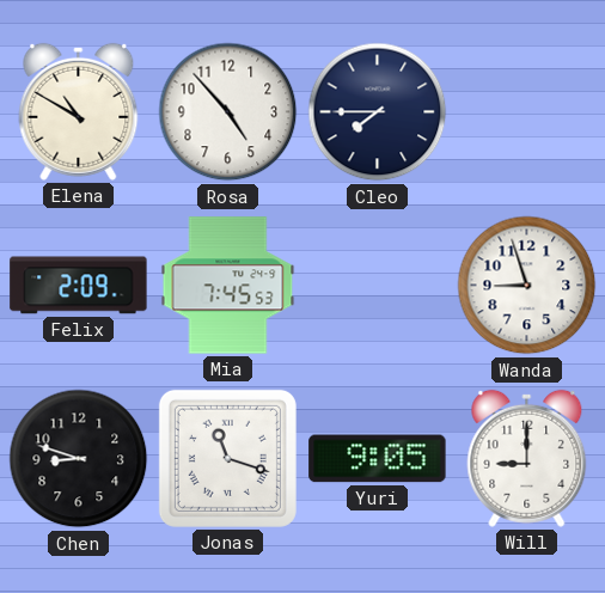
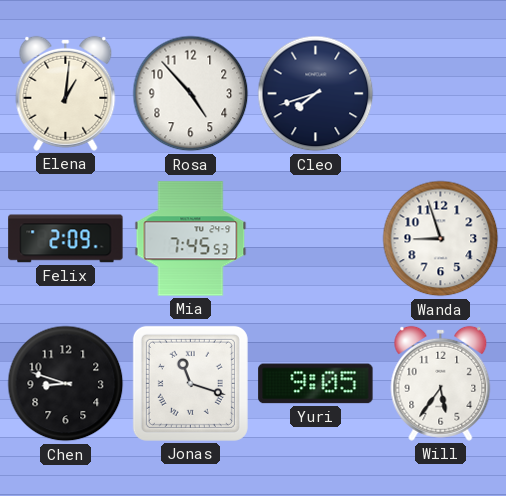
Elena: 10:50 -> 1:01
Cleo: 7:45 -> 7:42
Will: 9:00 -> 5:36
